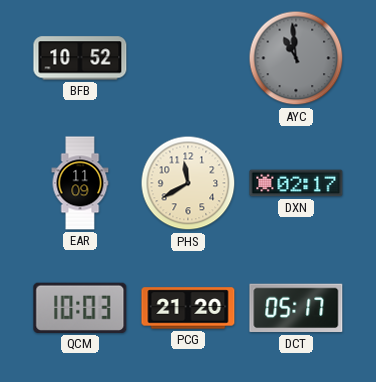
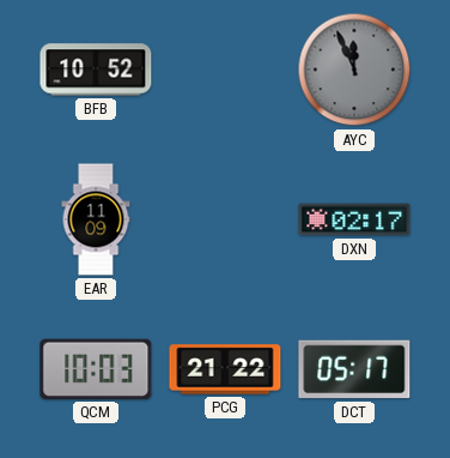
AYC: 10:59 -> 11:56
PHS: 11:40 -> none
PCG: 21:20 -> 21:22
